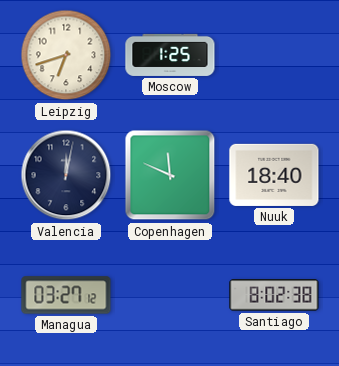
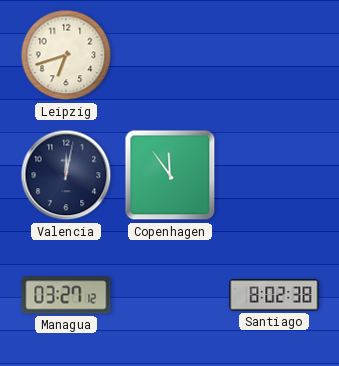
Moscow: 1:25 -> none
Copenhagen: 11:49 -> 11:54
Nuuk: 18:40 -> none
